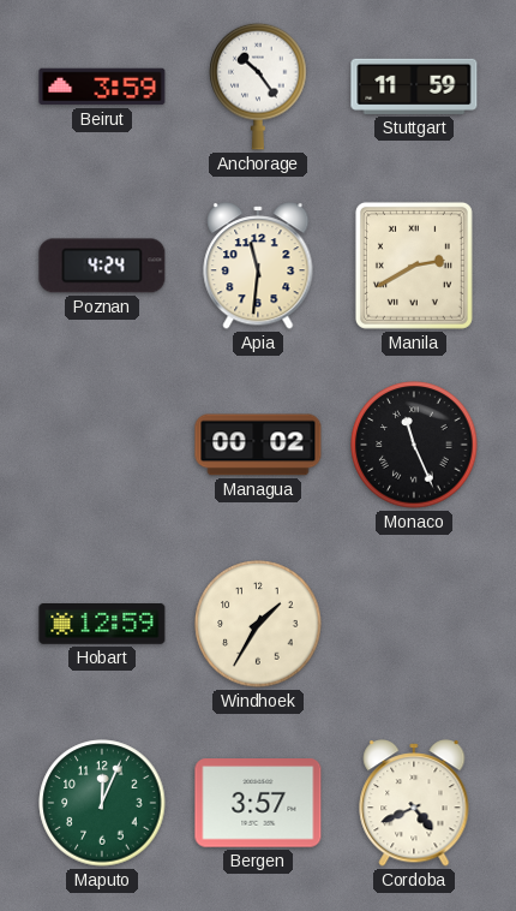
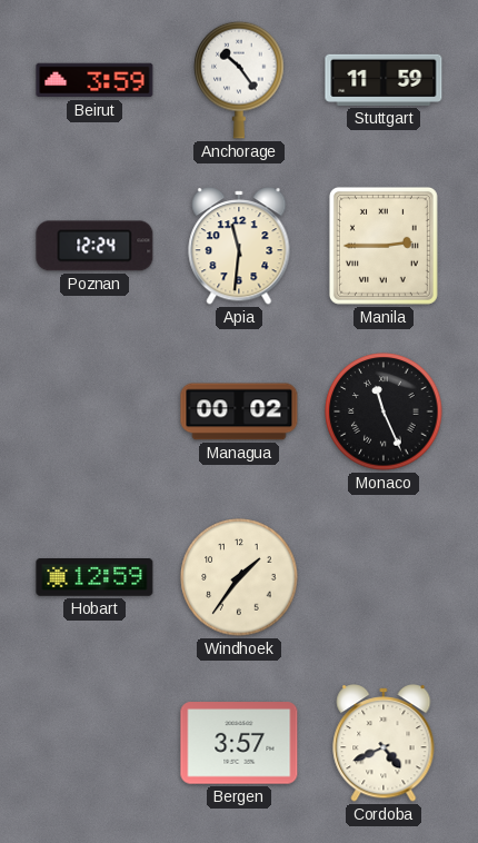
Poznan: 4:24 -> 12:24
Manila: 2:40 -> 2:45
Windhoek: 1:35 -> 1:36
Maputo: 12:04 -> none
